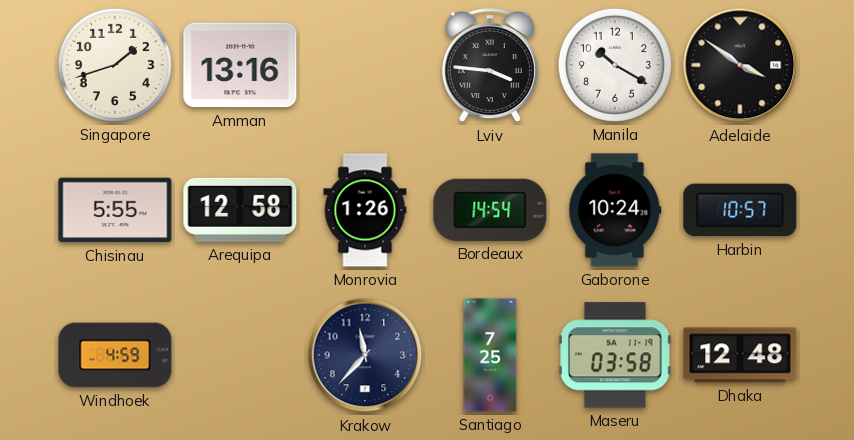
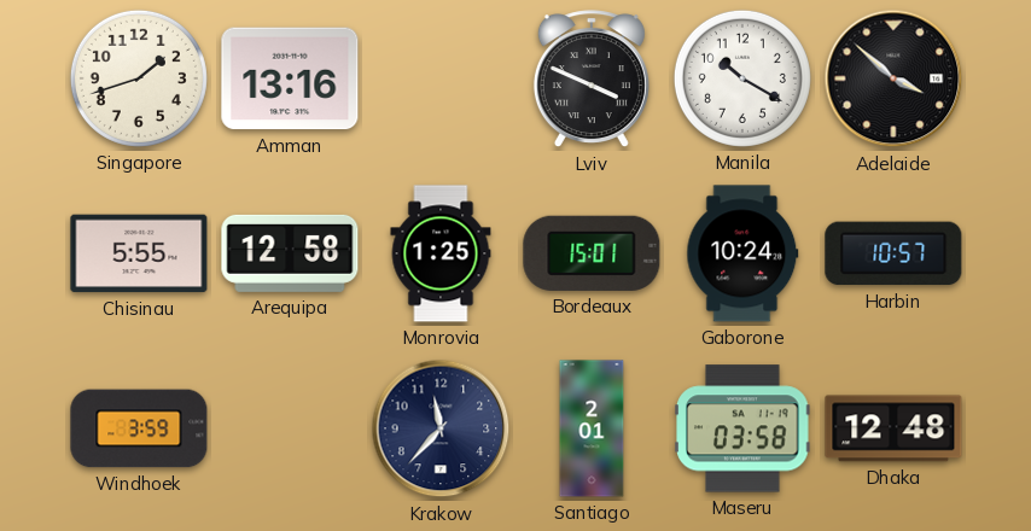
Lviv: 3:46 -> 3:49
Adelaide: 3:51 -> 3:52
Monrovia: 1:26 -> 1:25
Bordeaux: 14:54 -> 15:01
Windhoek: 4:59 -> 3:59
Santiago: 7:25 -> 2:01
